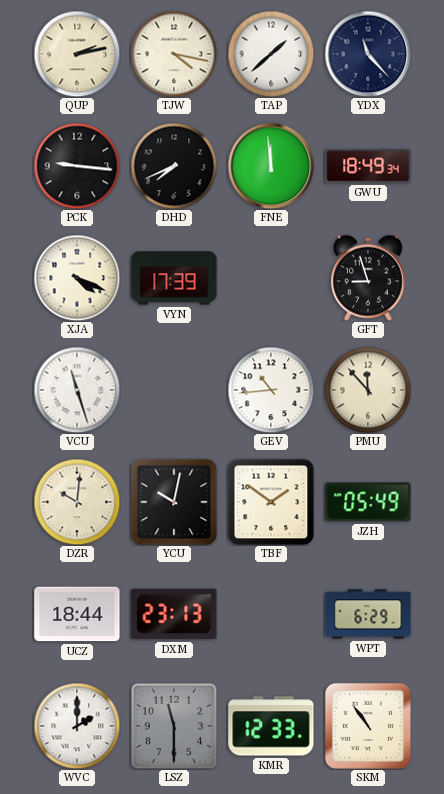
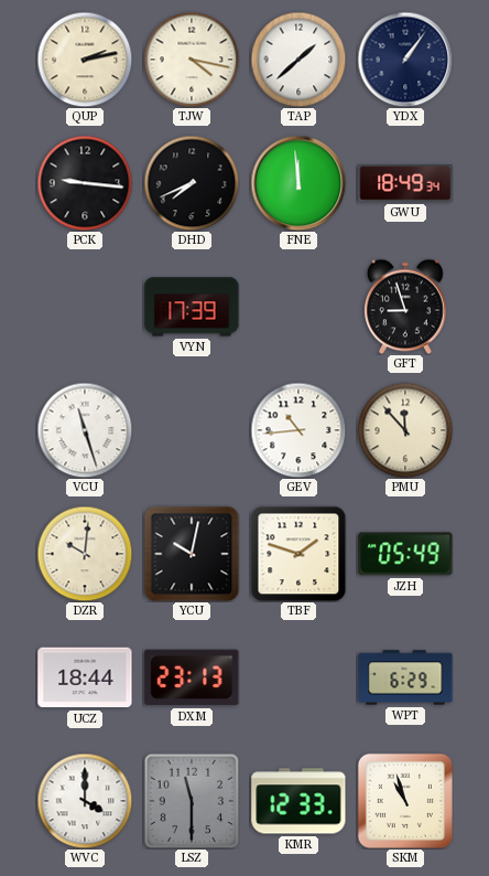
YDX: 11:23 -> 1:06
XJA: 4:19 -> none
TBF: 1:51 -> 1:48
WVC: 2:00 -> 4:00
SKM: 10:54 -> 10:57
